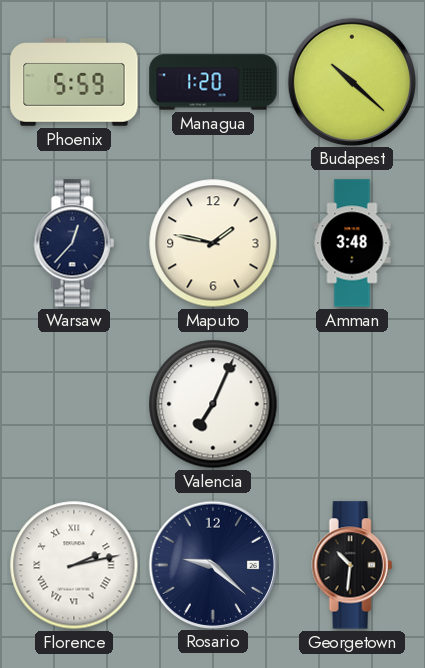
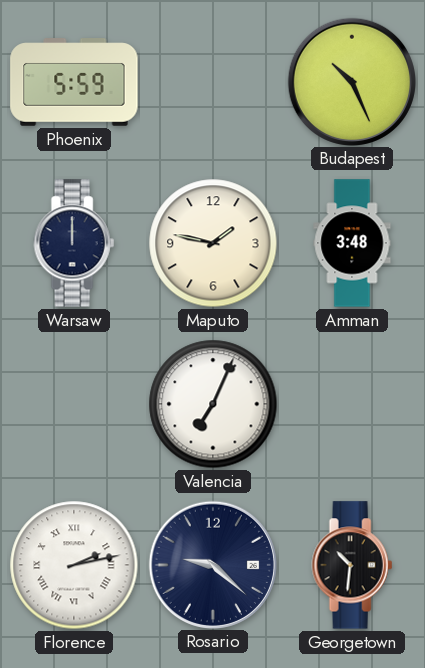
Managua: 1:20 -> none
Budapest: 10:22 -> 10:26
Warsaw: 12:37 -> 12:00
